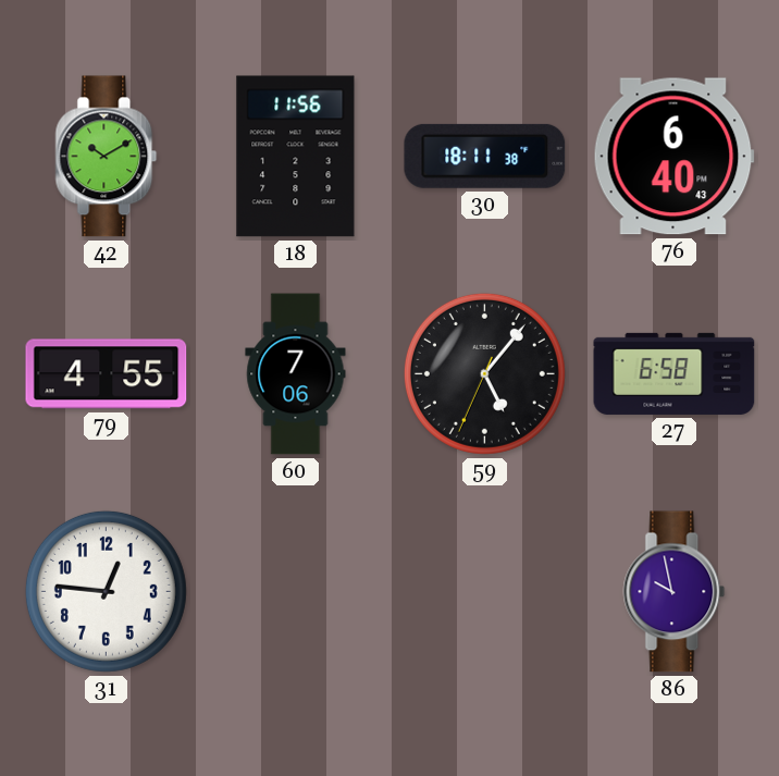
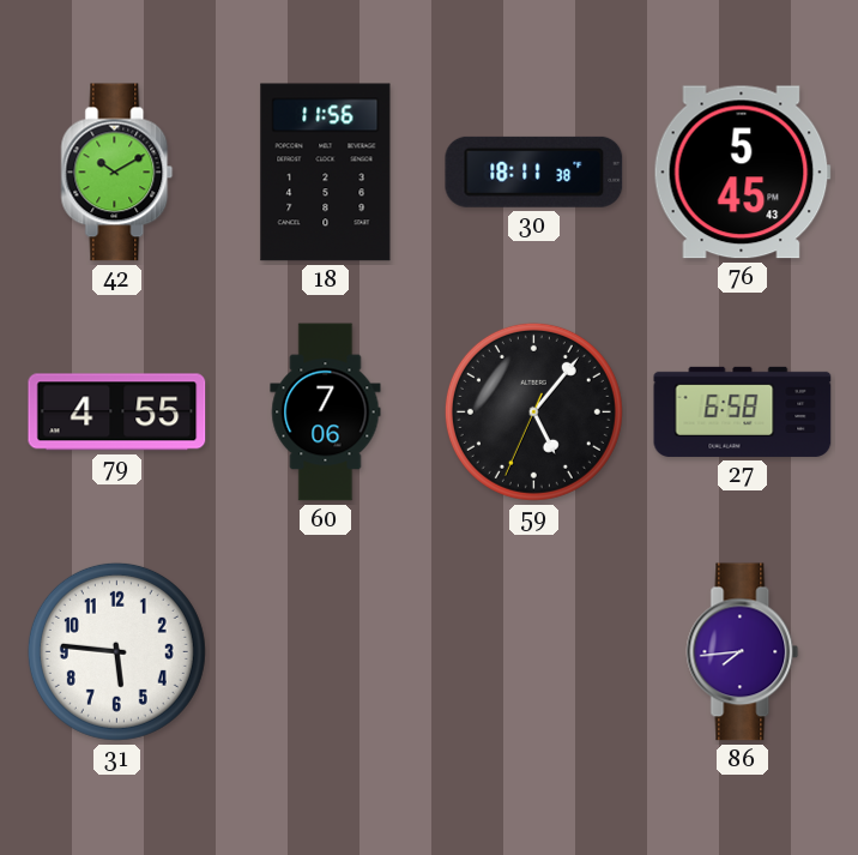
76: 6:40 -> 5:45
31: 12:46 -> 5:46
86: 9:58 -> 7:44
